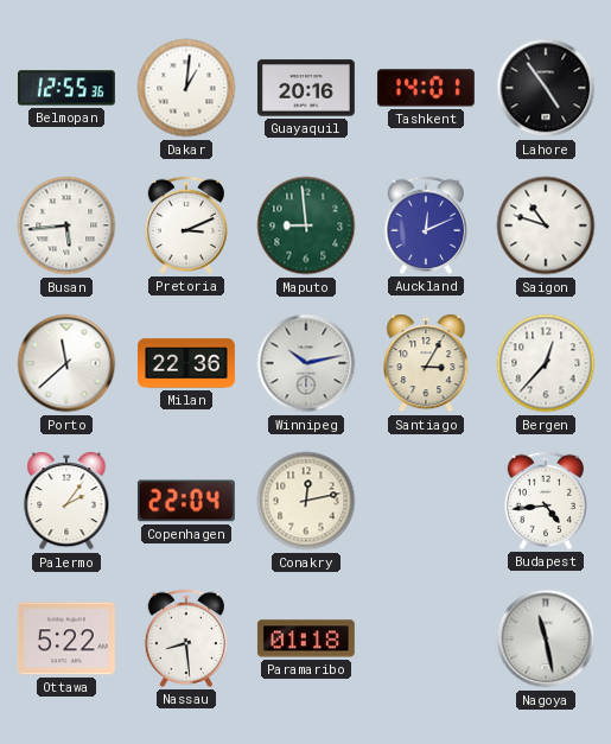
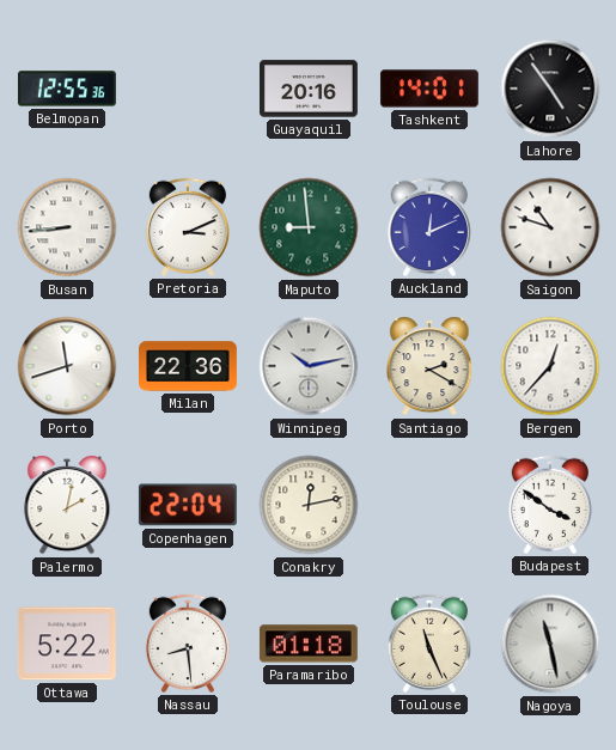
Dakar: 1:01 -> none
Busan: 5:44 -> 8:44
Porto: 11:38 -> 11:42
Santiago: 3:05 -> 2:20
Palermo: 2:06 -> 2:02
Budapest: 4:44 -> 3:51
Toulouse: none -> 11:26
